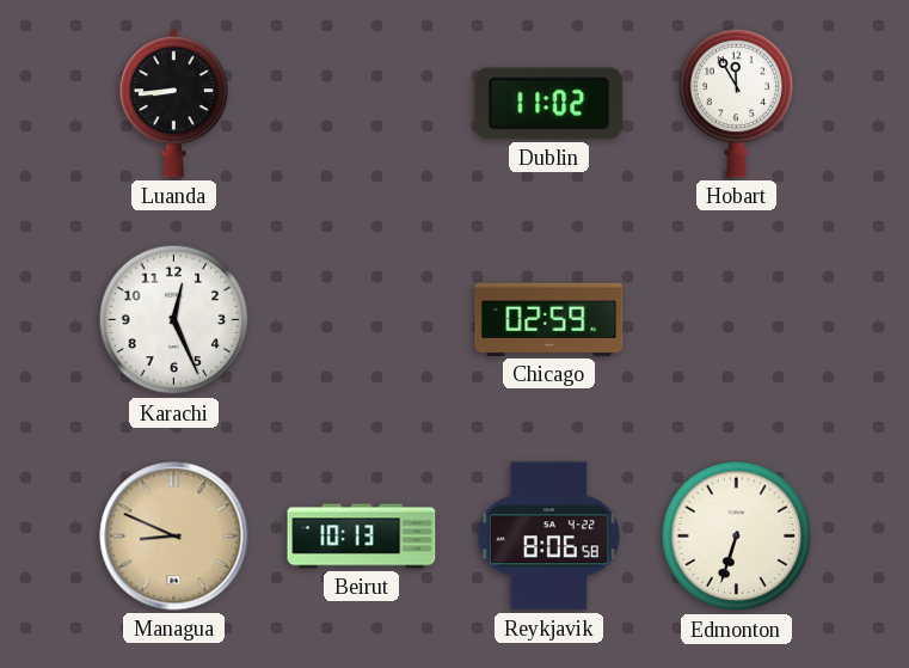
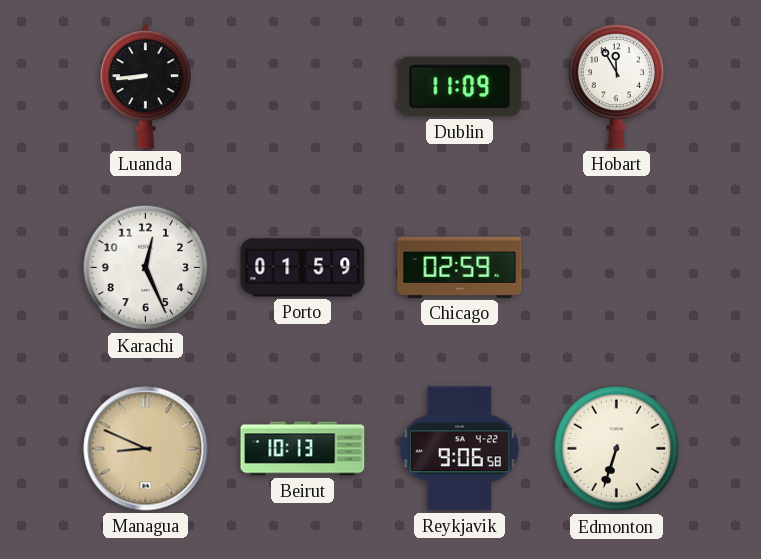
Dublin: 11:02 -> 11:09
Porto: none -> 01:59
Reykjavik: 8:06 -> 9:06
